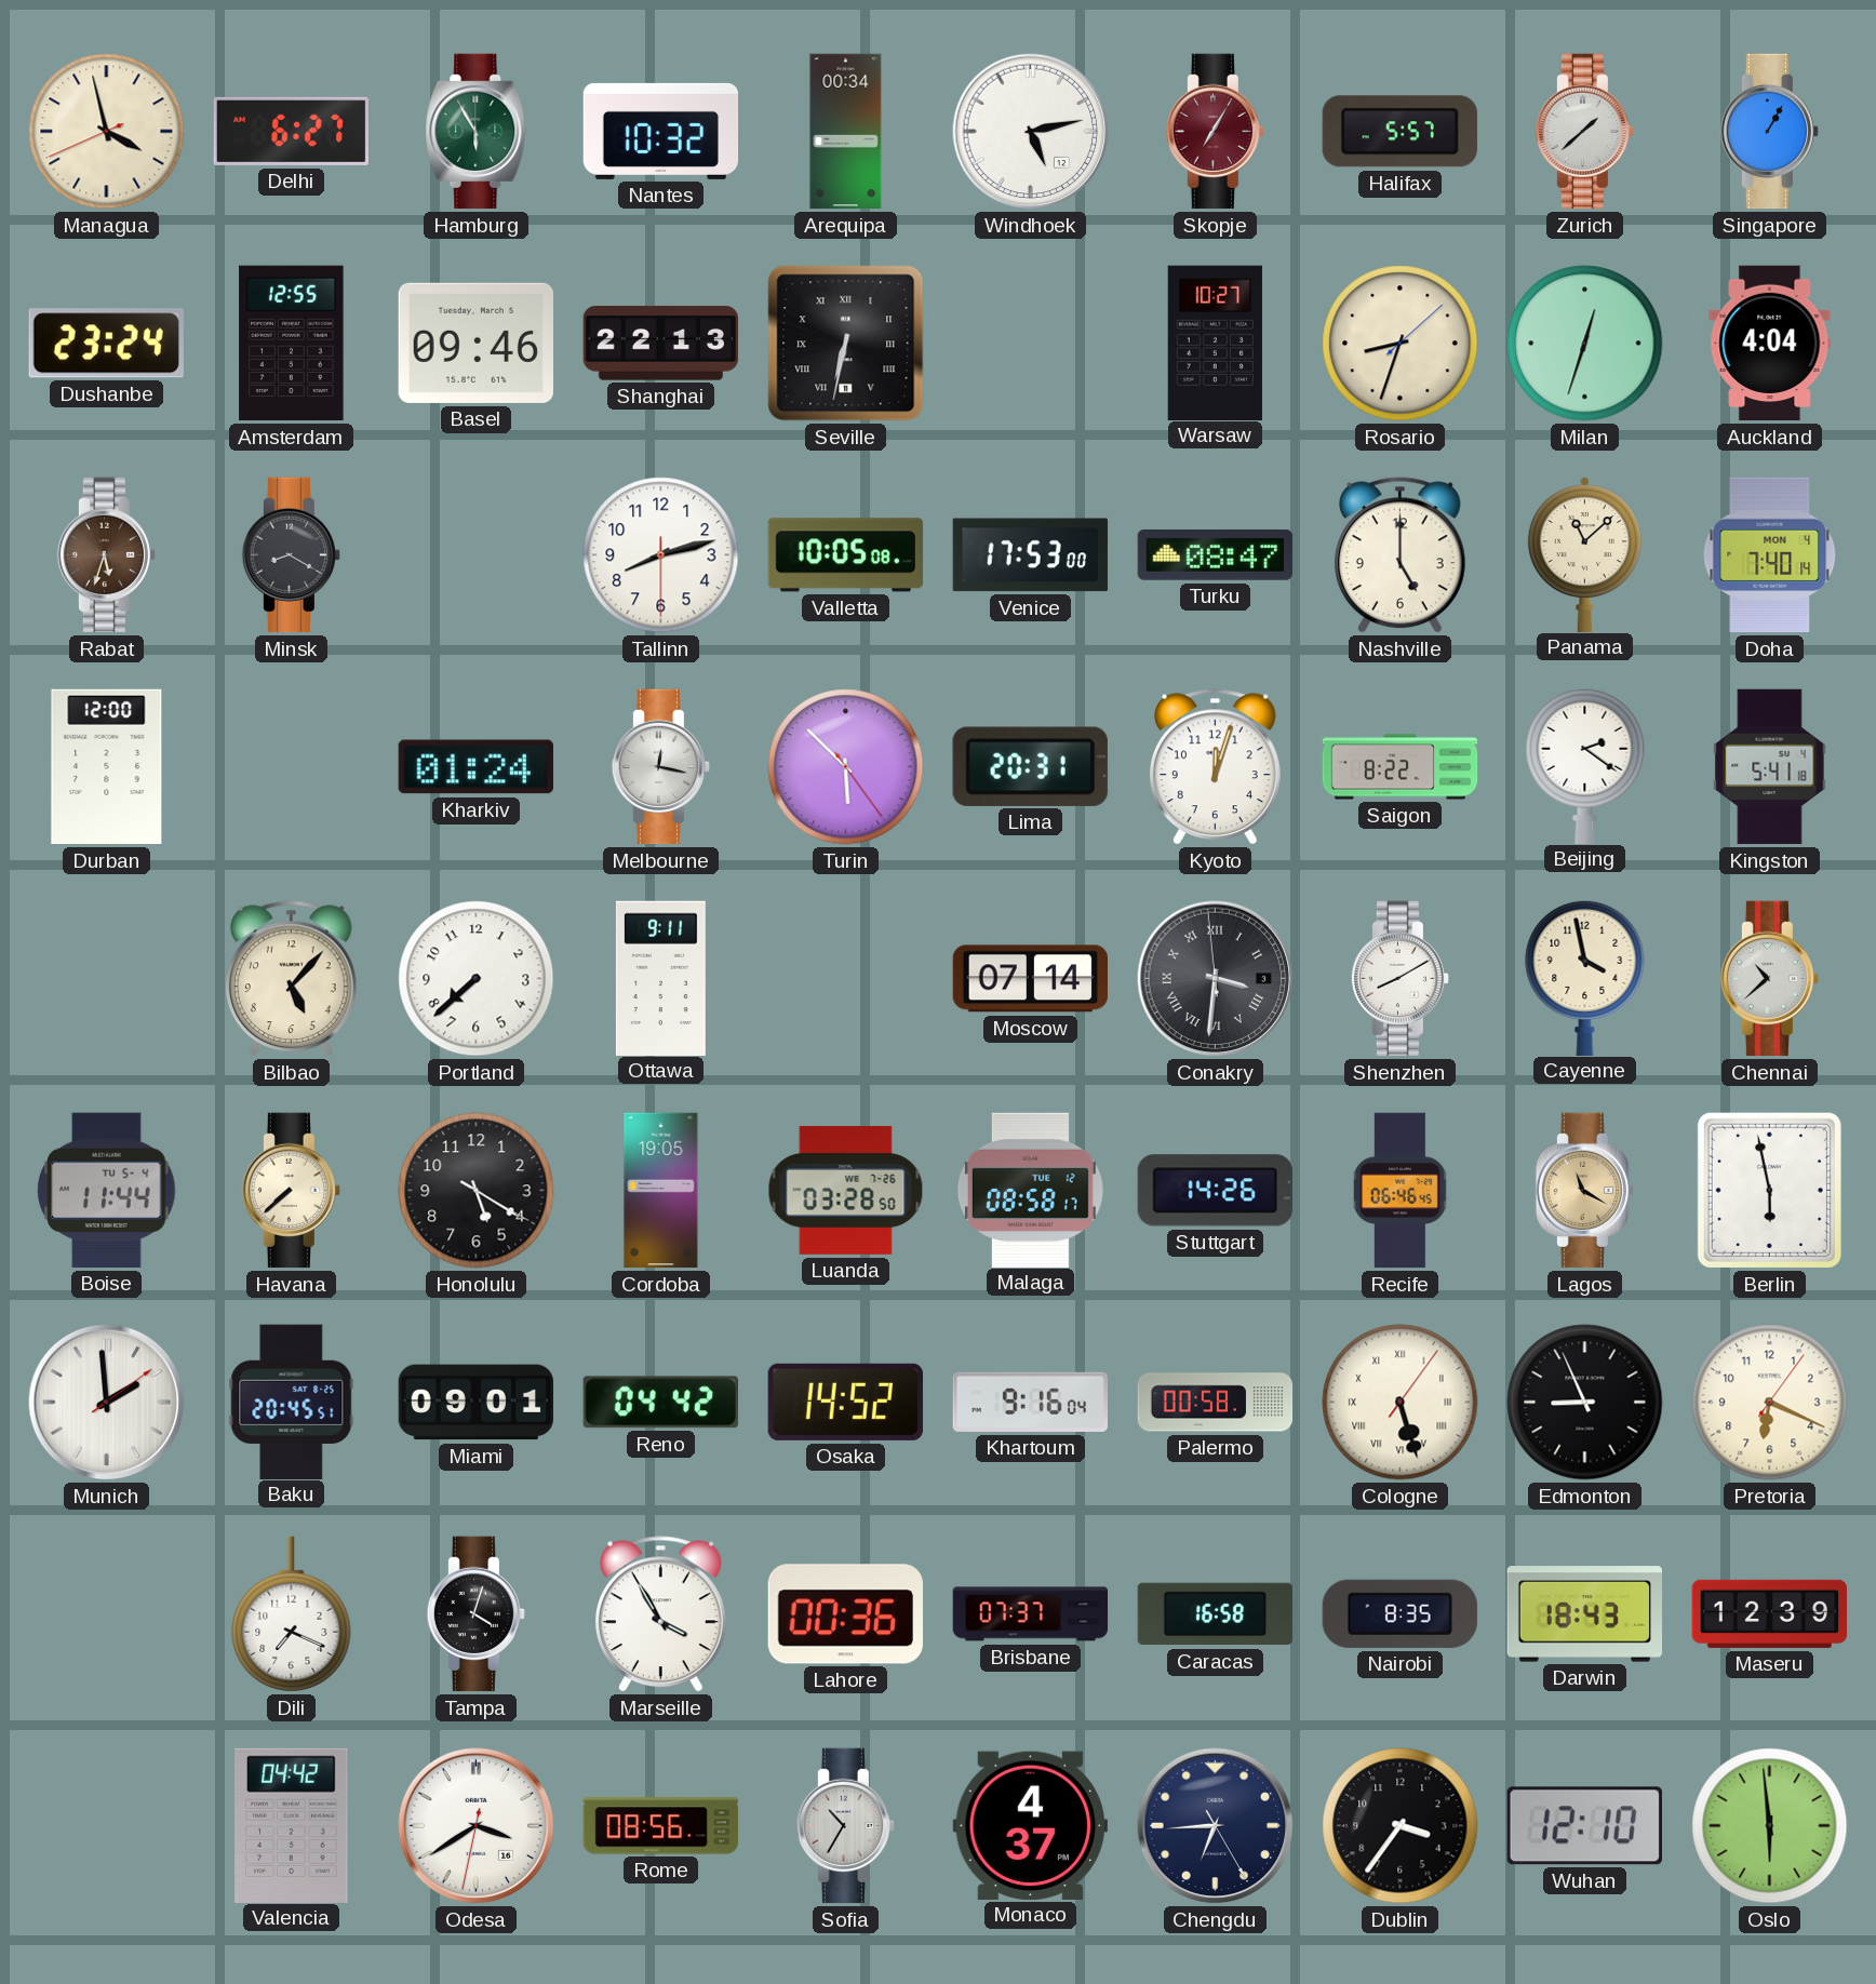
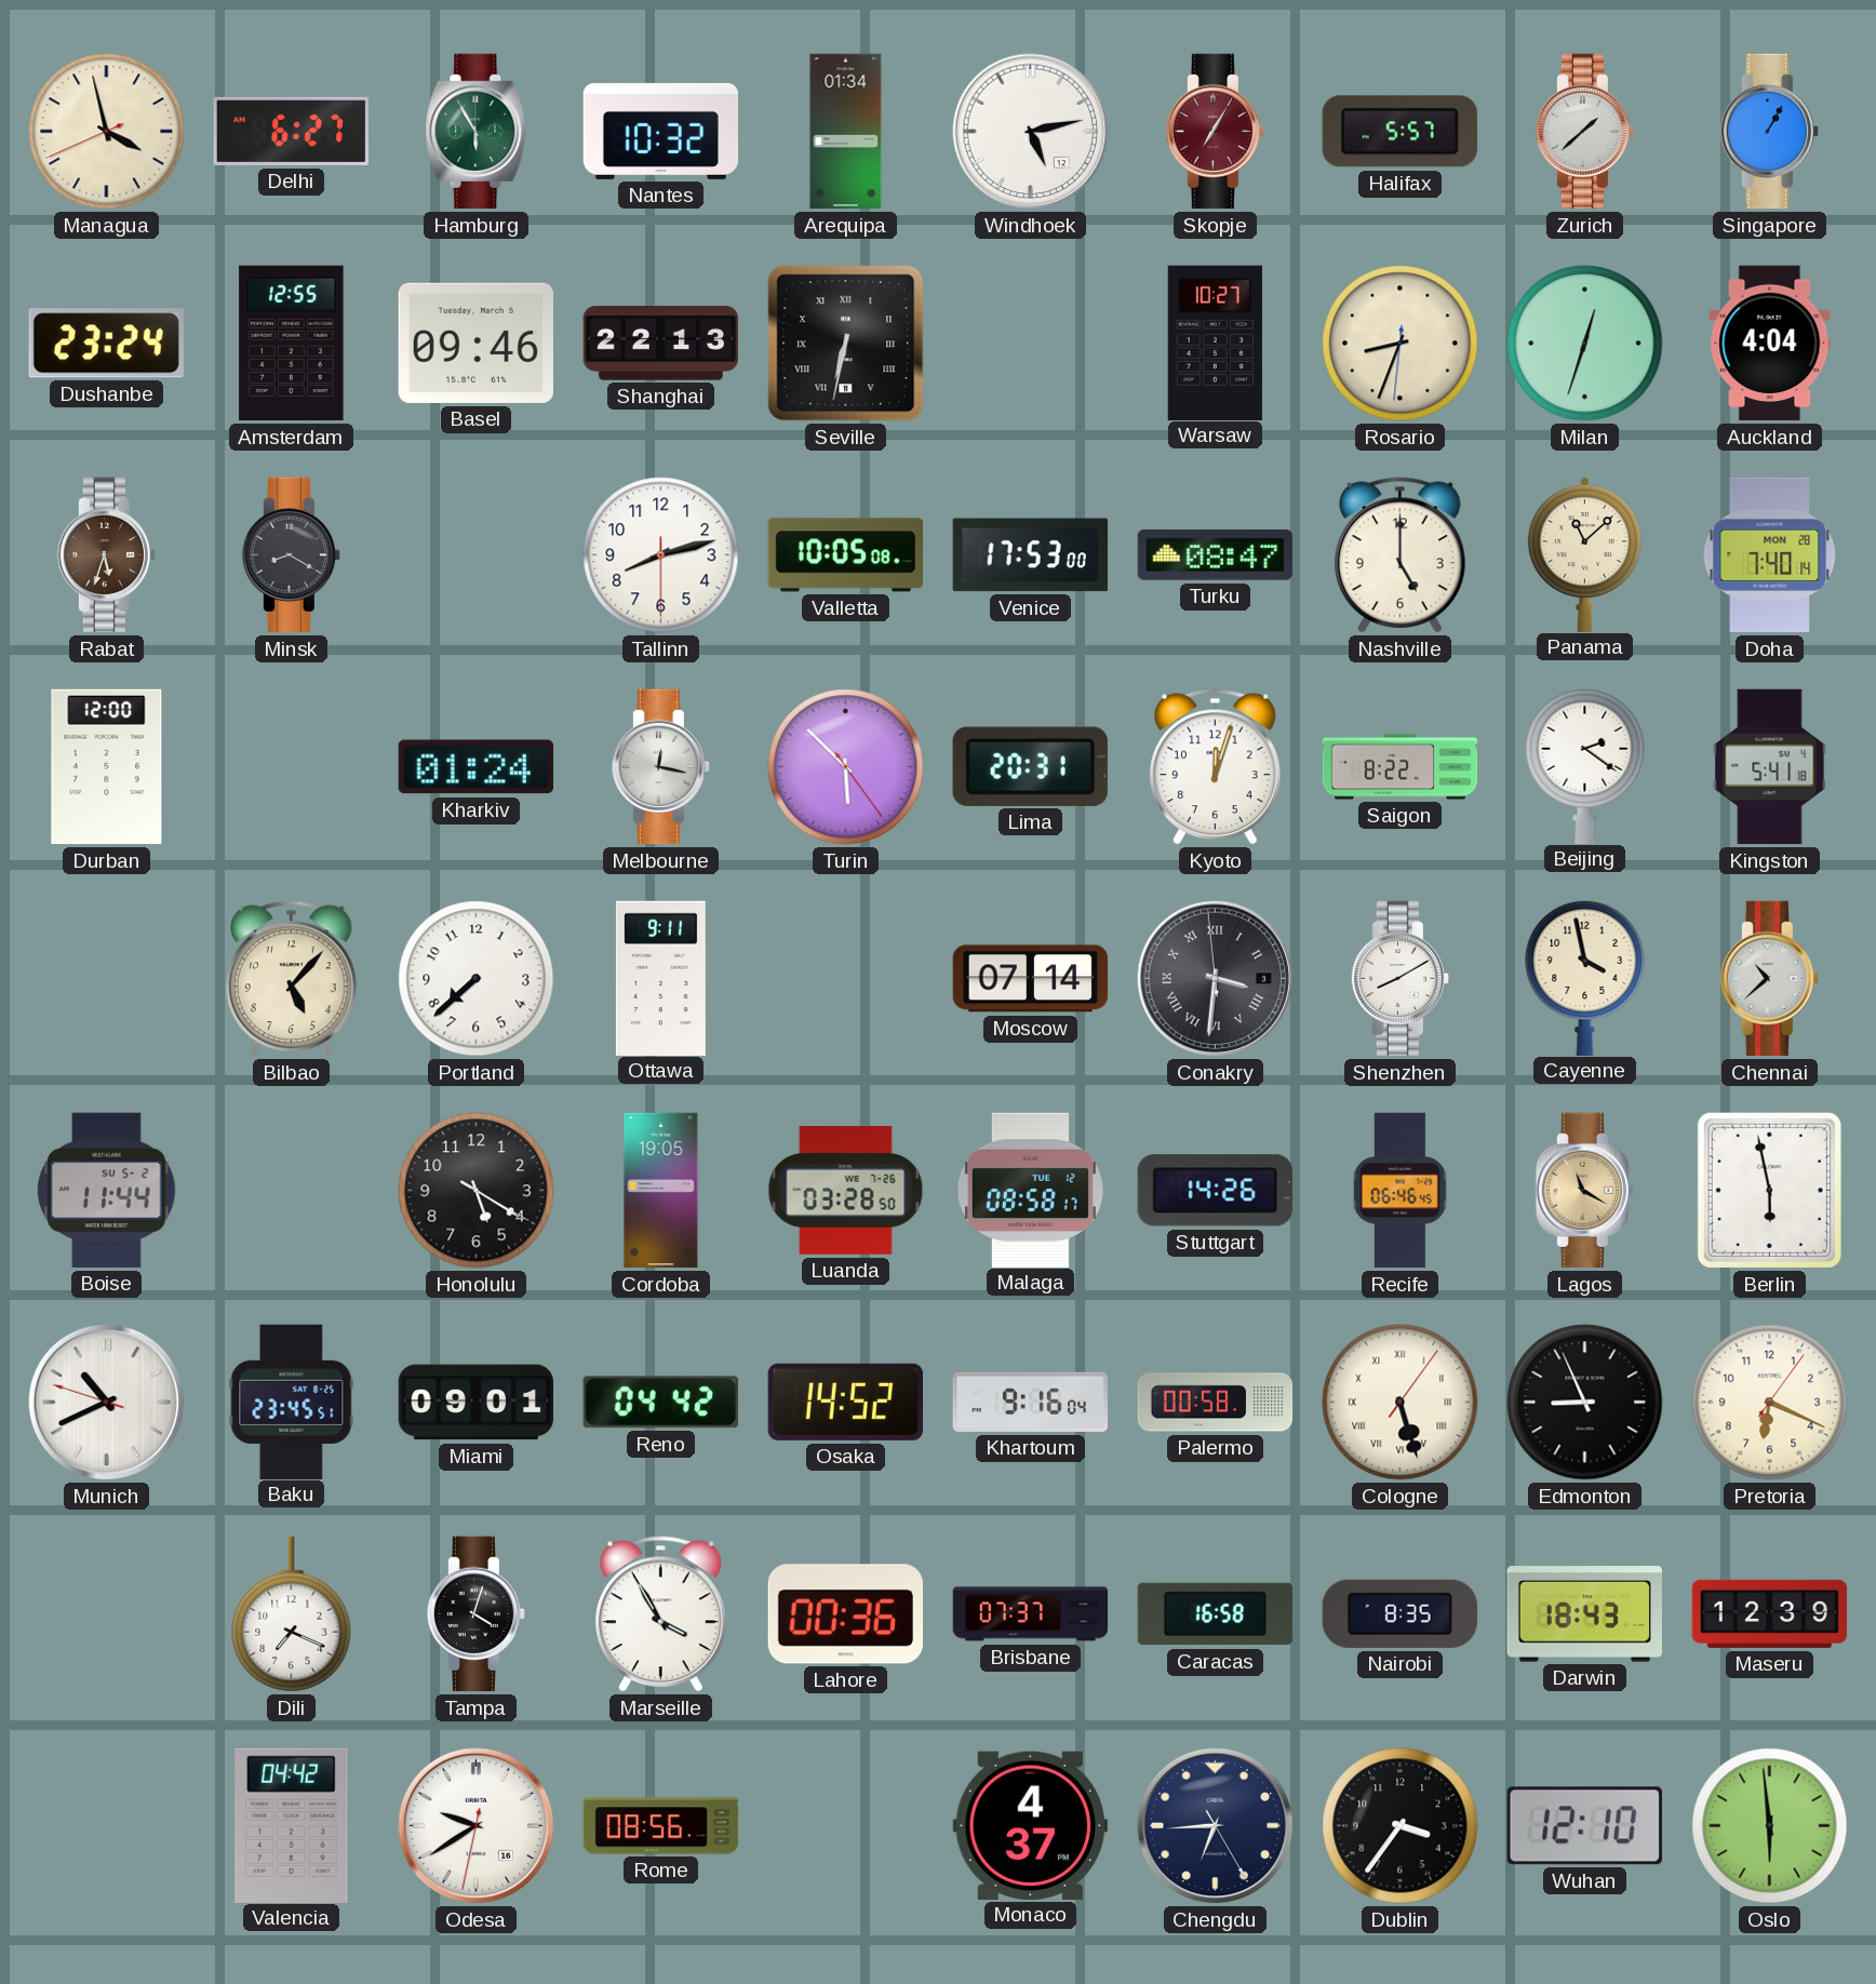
Arequipa: 00:34 -> 01:34
Rosario: 8:33:08 -> 8:33:31
Doha date: MON 4 -> MON 28
Boise date: TU 5-4 -> SU 5-2
Havana: 7:38 -> none
Munich: 1:59 -> 10:40
Baku: 20:45 -> 23:45
Odesa: 3:39 -> 9:39
Sofia: 10:35 -> none
